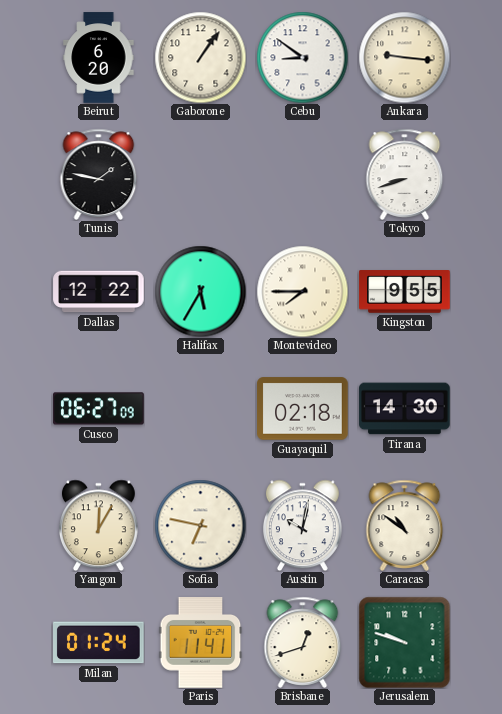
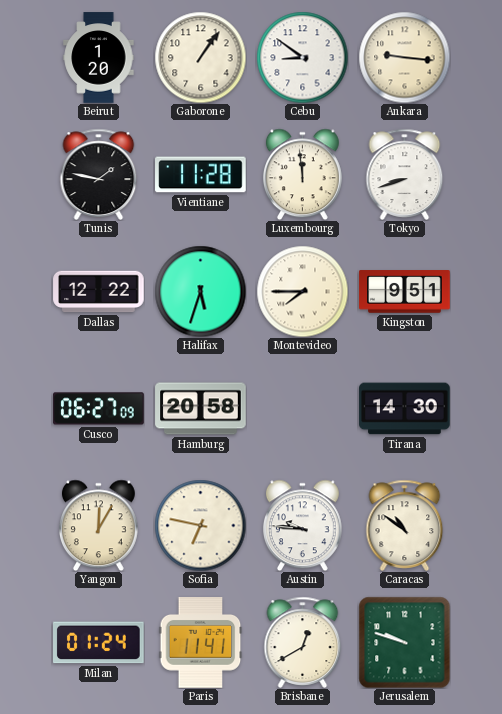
Beirut: 6:20 -> 1:20
Vientiane: none -> 11:28
Luxembourg: none -> 11:59
Halifax: 5:35 -> 5:33
Kingston: 9:55 -> 9:51
Hamburg: none -> 20:58
Guayaquil: 02:18 -> none
Austin: 10:02 -> 9:46
Brisbane: 12:42 -> 12:40
